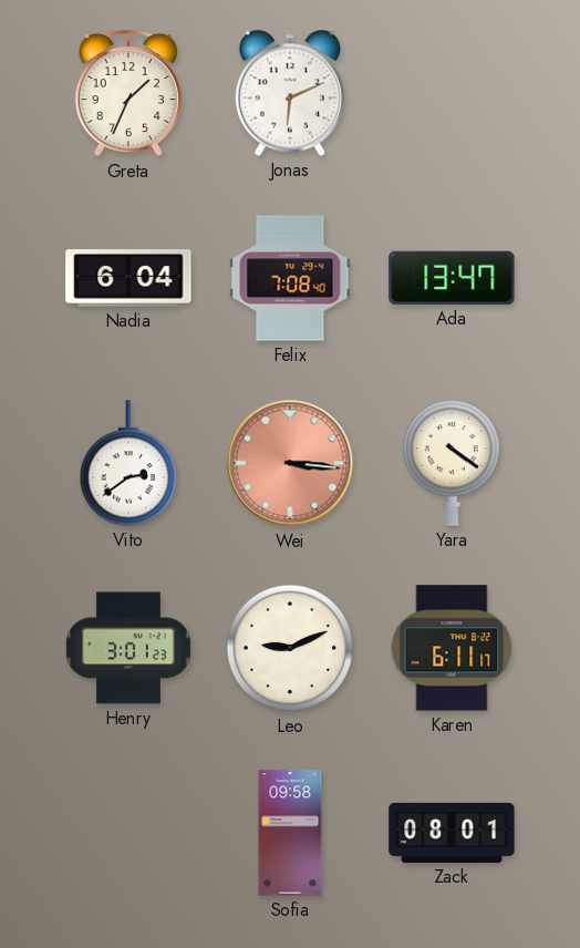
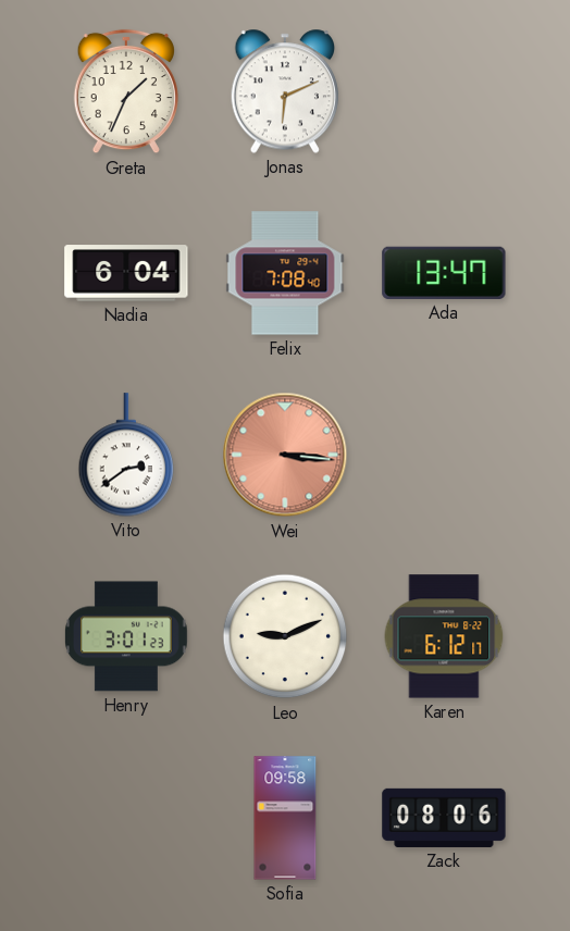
Yara: 4:21 -> none
Karen: 6:11 -> 6:12
Zack: 08:01 -> 08:06
